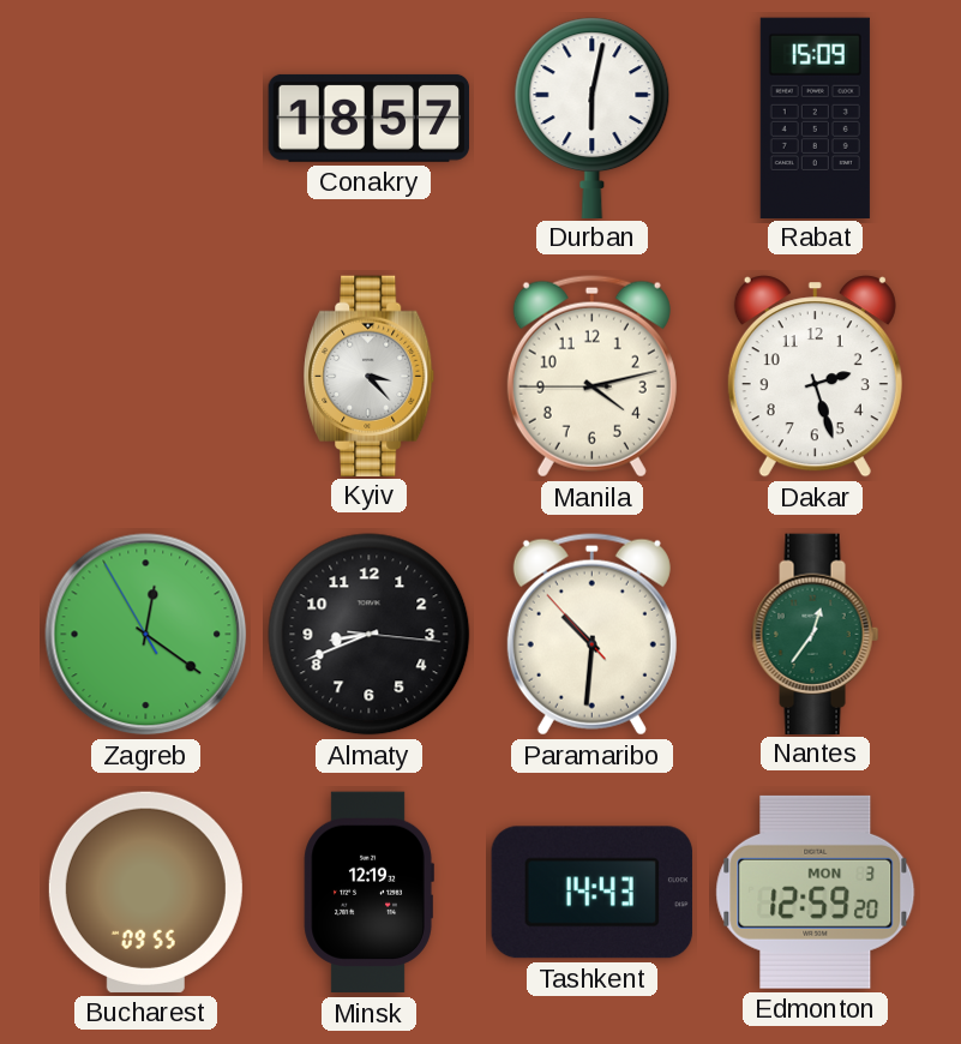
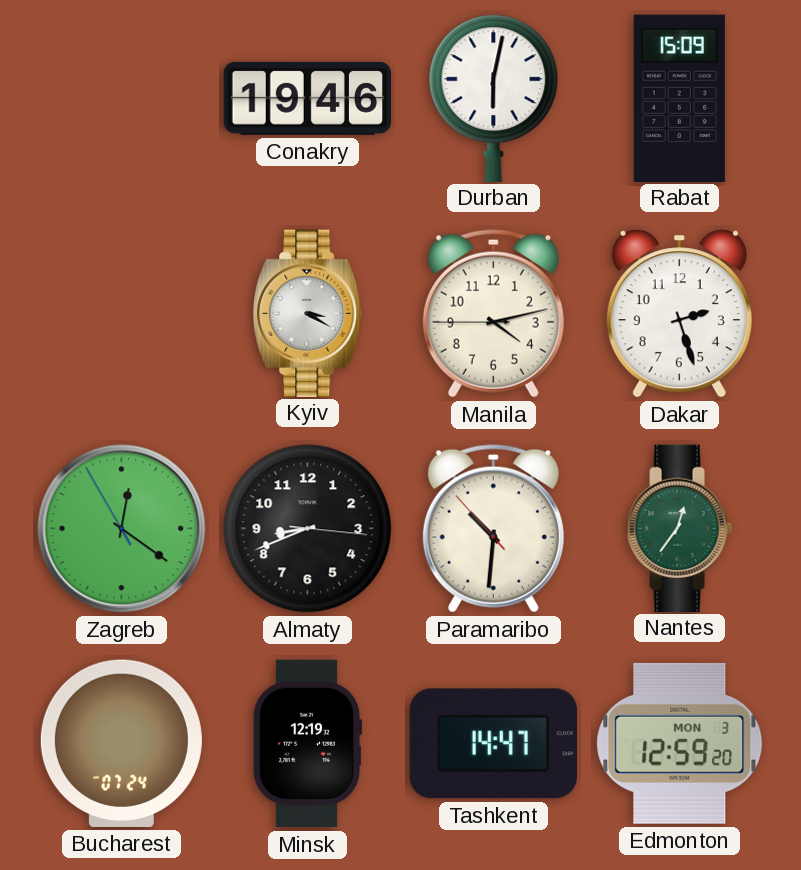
Conakry: 18:57 -> 19:46
Kyiv: 3:23 -> 3:20
Bucharest: 09:55 -> 07:24
Tashkent: 14:43 -> 14:47
